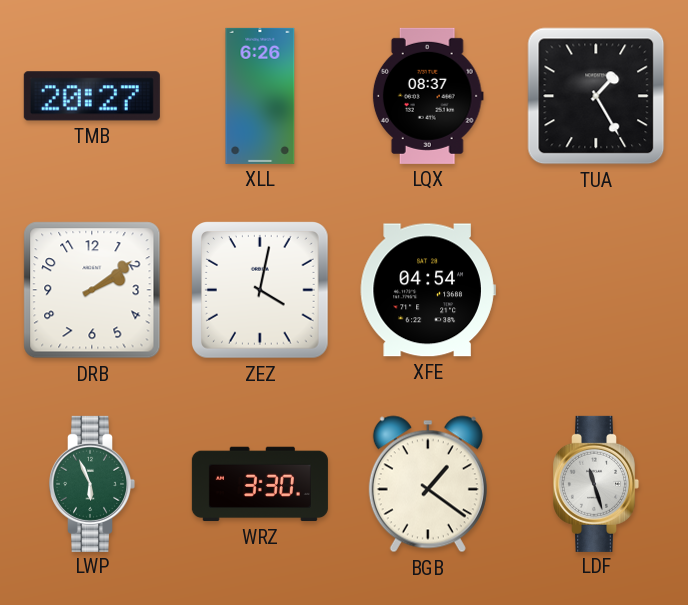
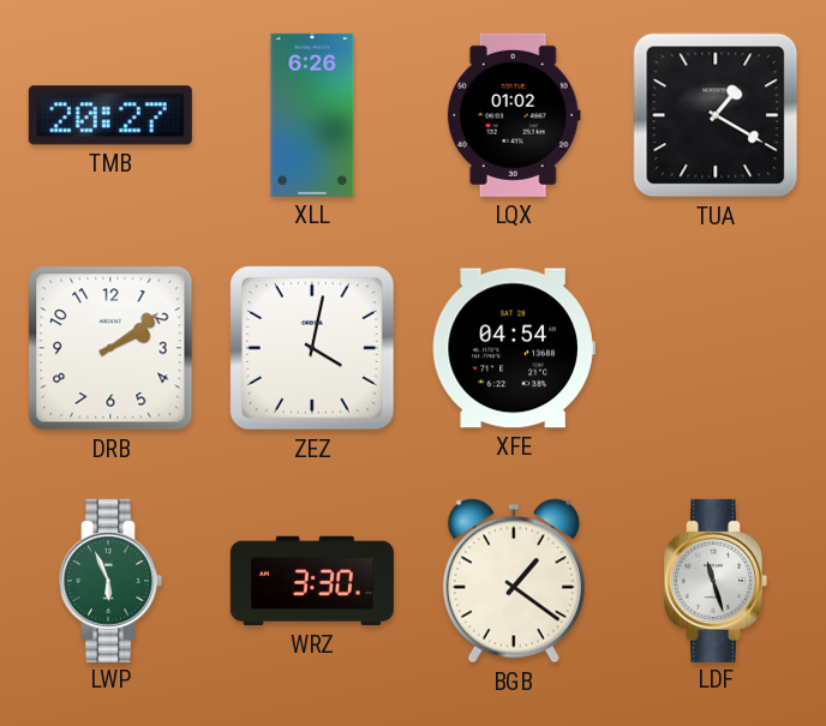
LQX: 08:37 -> 01:02
TUA: 1:25 -> 1:20
